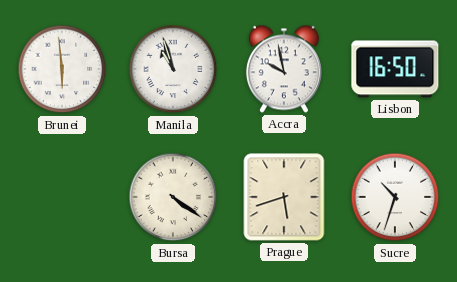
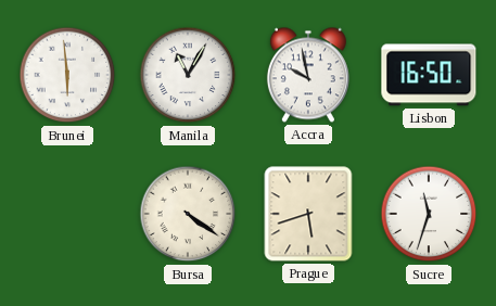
Manila: 10:57 -> 11:05
Sucre: 10:33 -> 11:33
